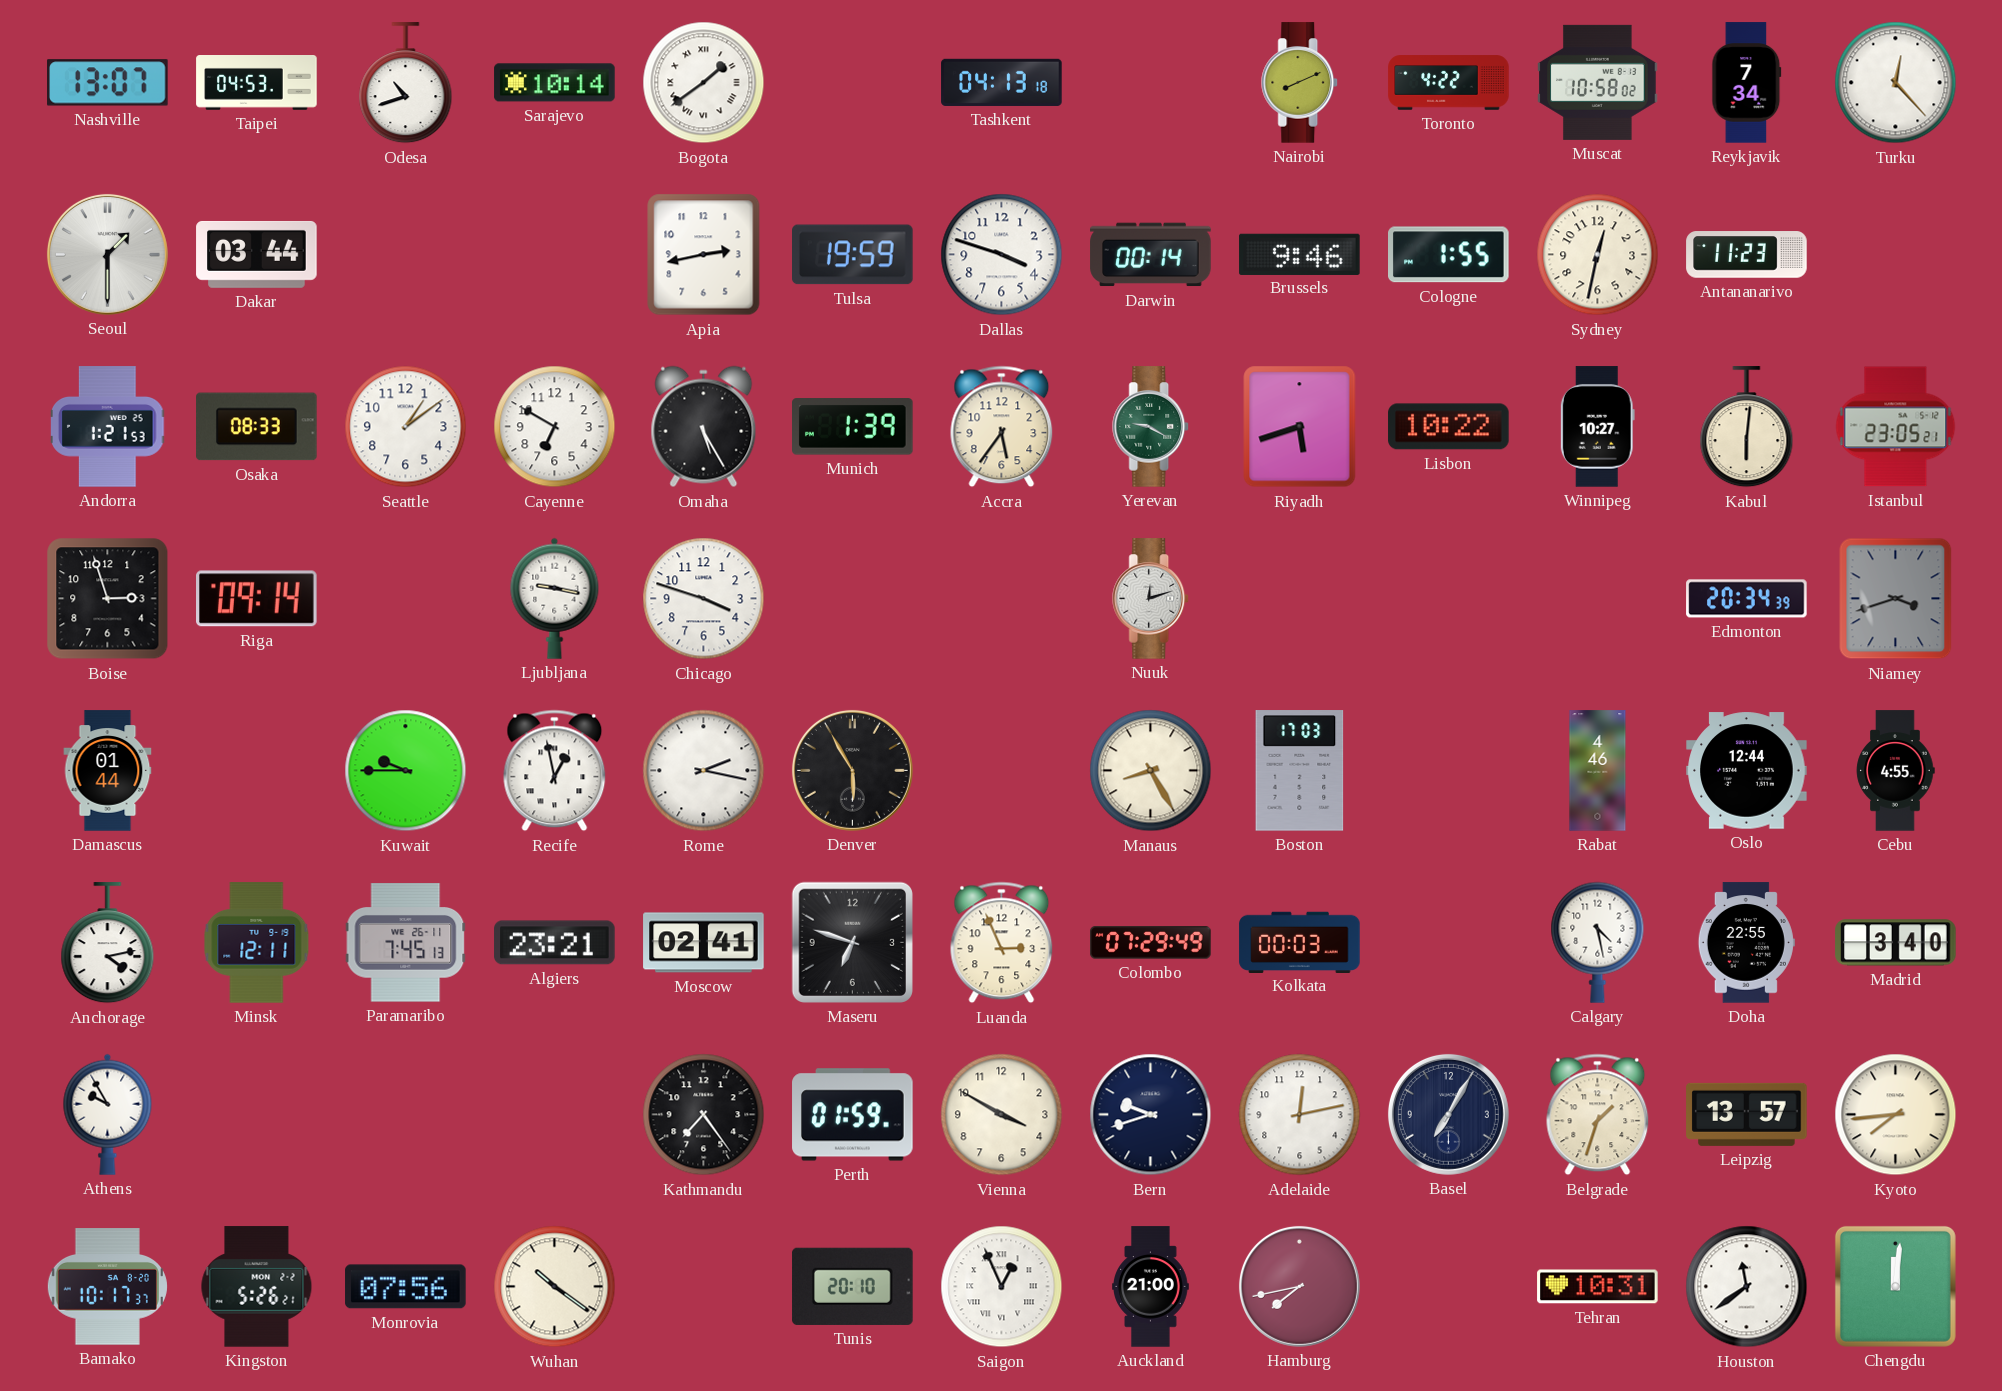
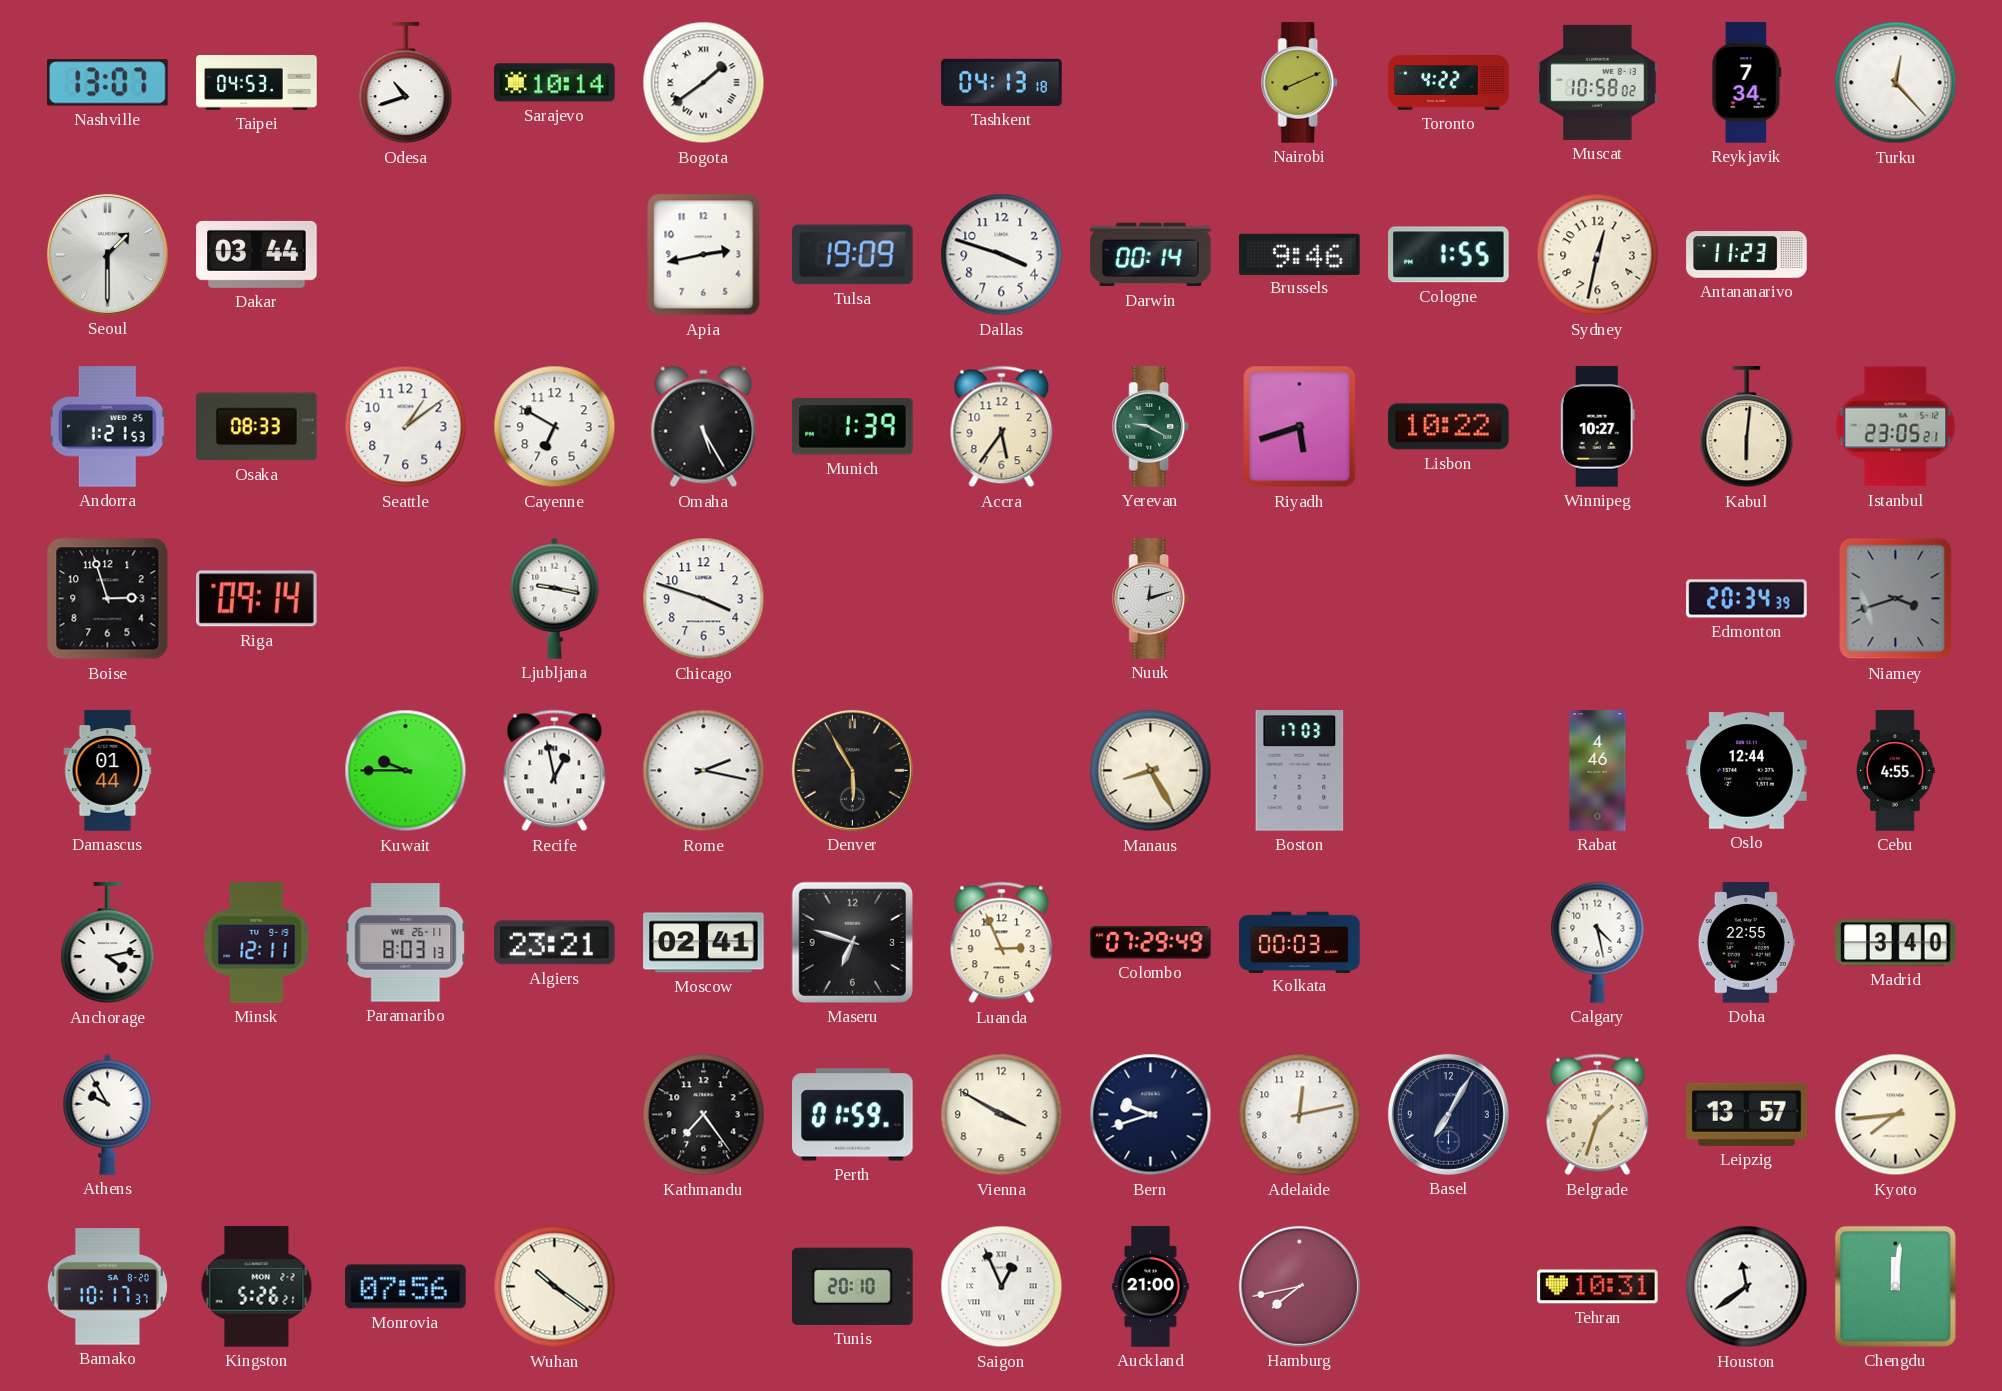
Tulsa: 19:59 -> 19:09
Paramaribo: 7:45 -> 8:03
